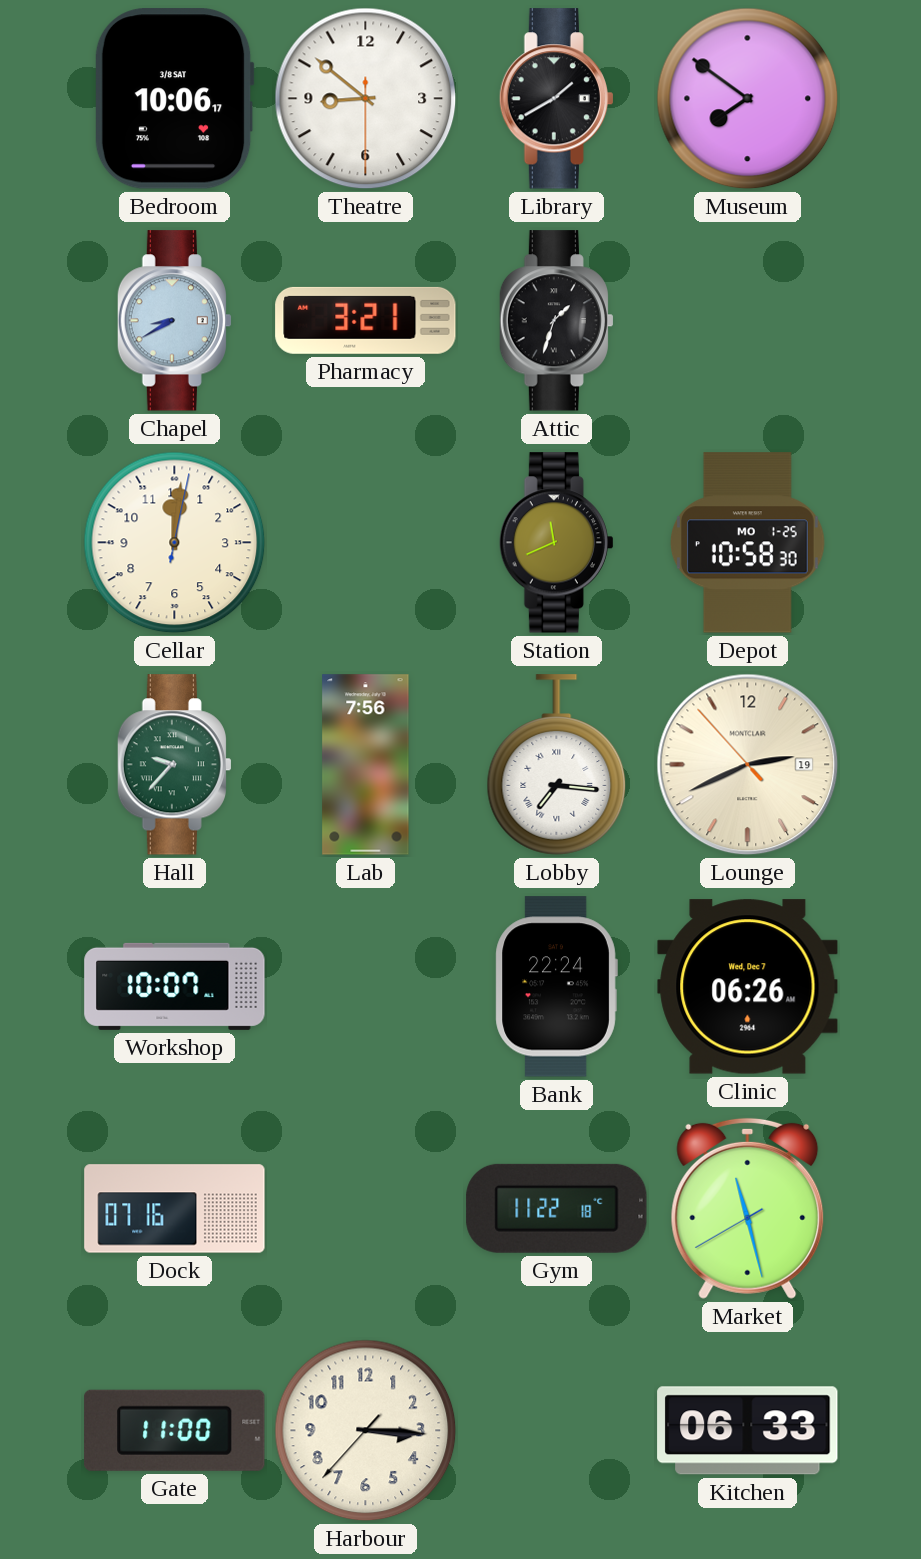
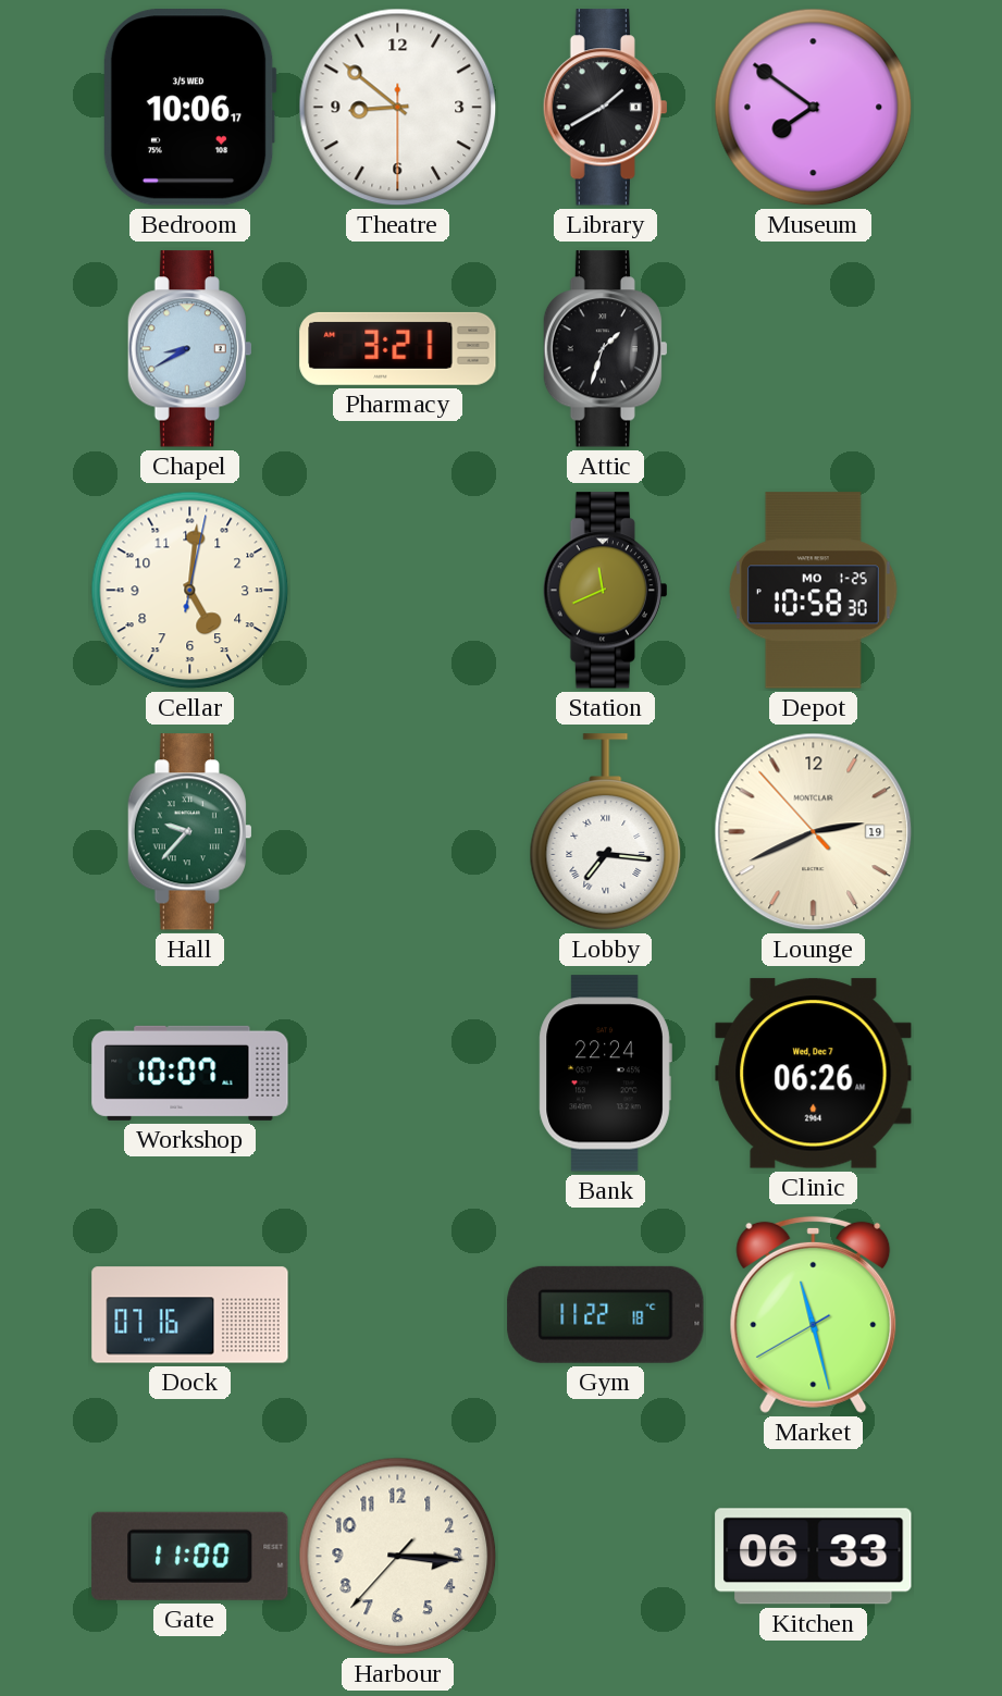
Bedroom date: 3/8 SAT -> 3/5 WED
Cellar: 12:01 -> 5:01
Lab: 7:56 -> none
